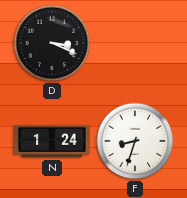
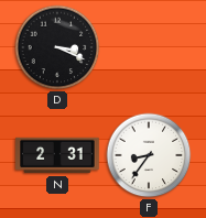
N: 1:24 -> 2:31
F: 8:33 -> 8:36
